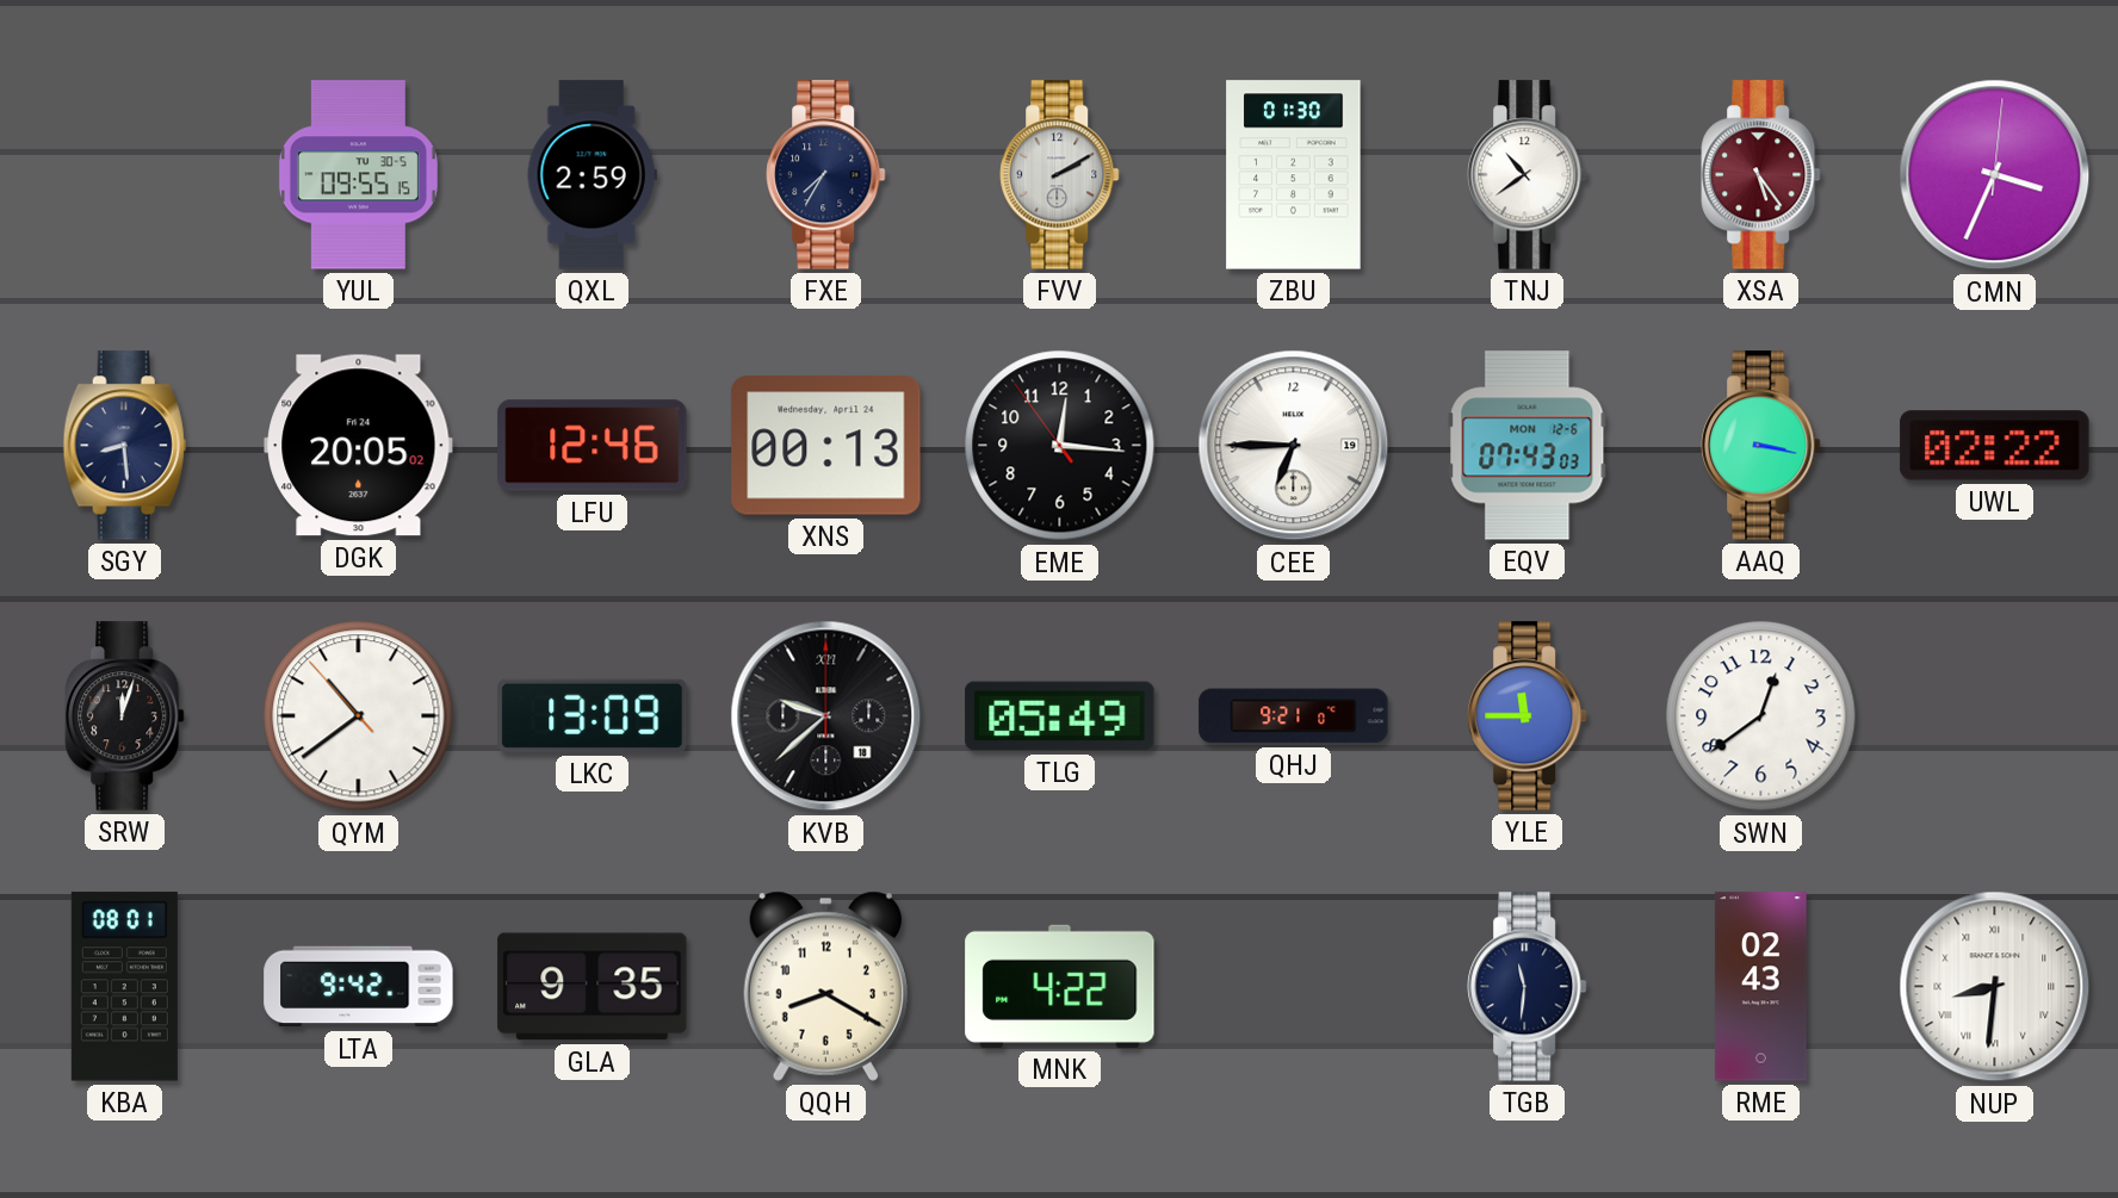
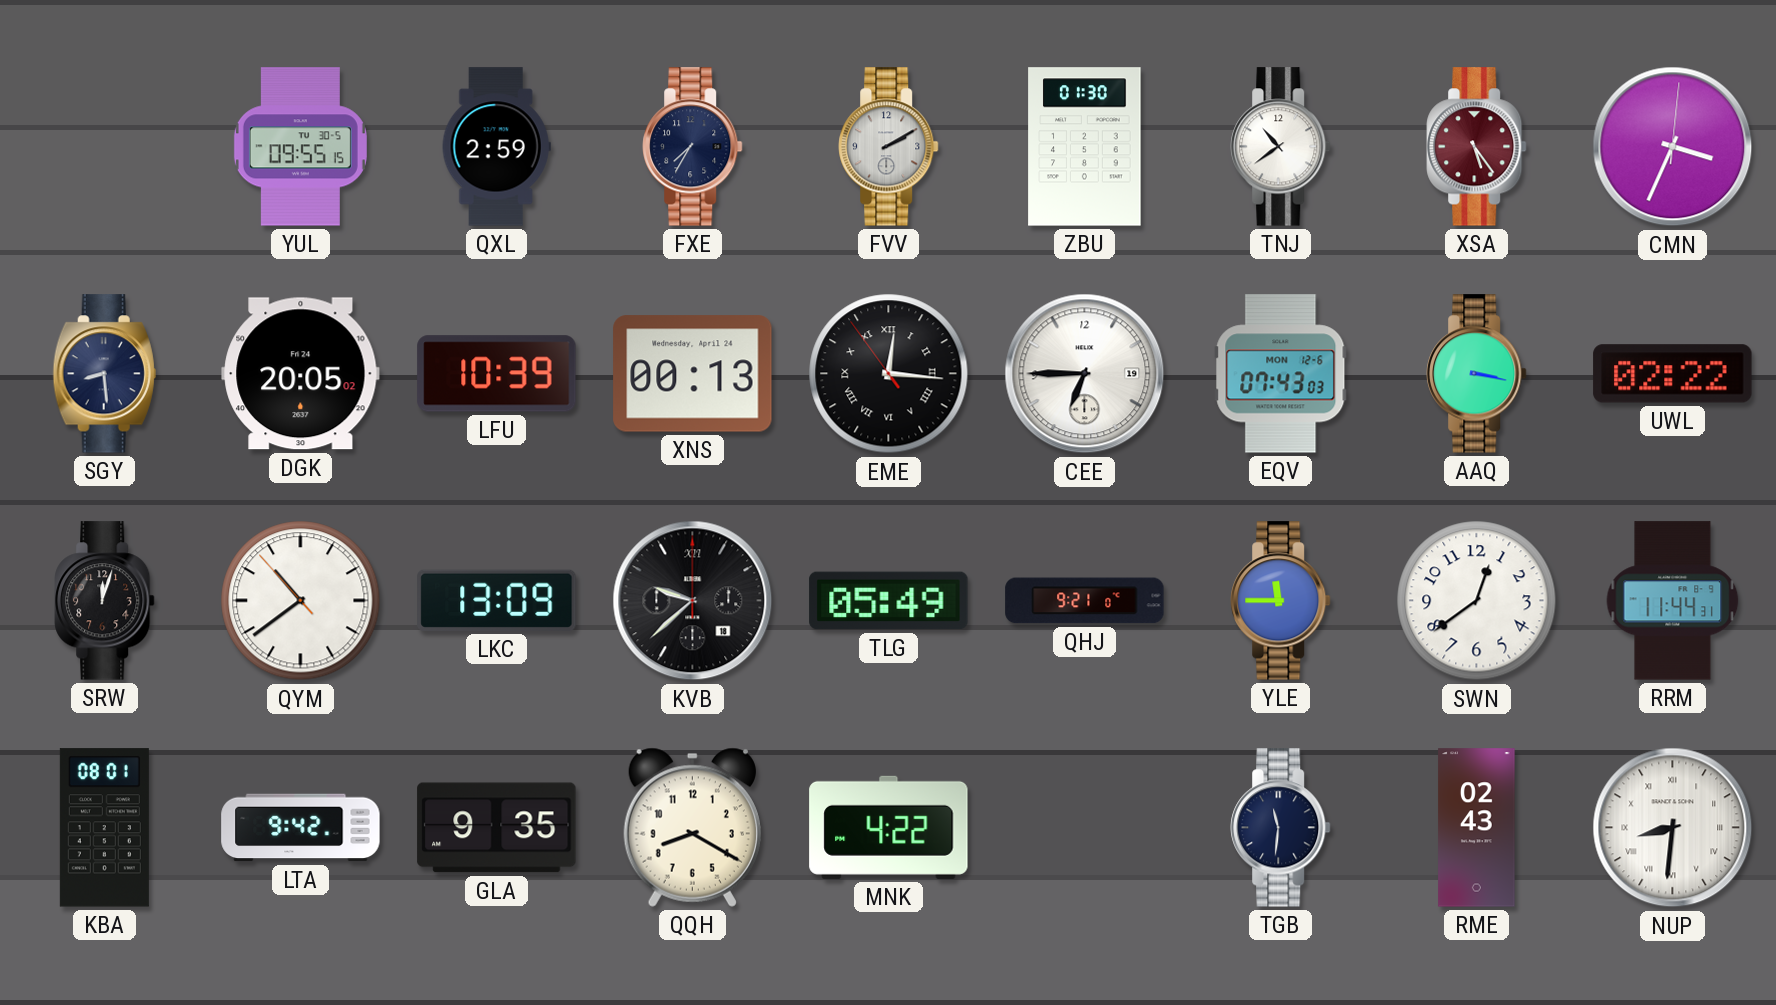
LFU: 12:46 -> 10:39
EME numerals: Arabic -> Roman
RRM: none -> 11:44
